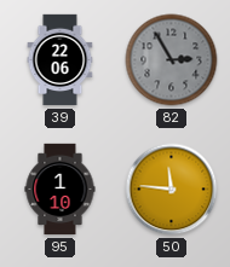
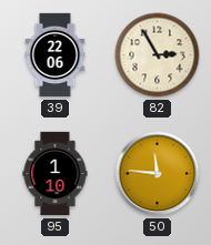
82 dial: grey -> cream
